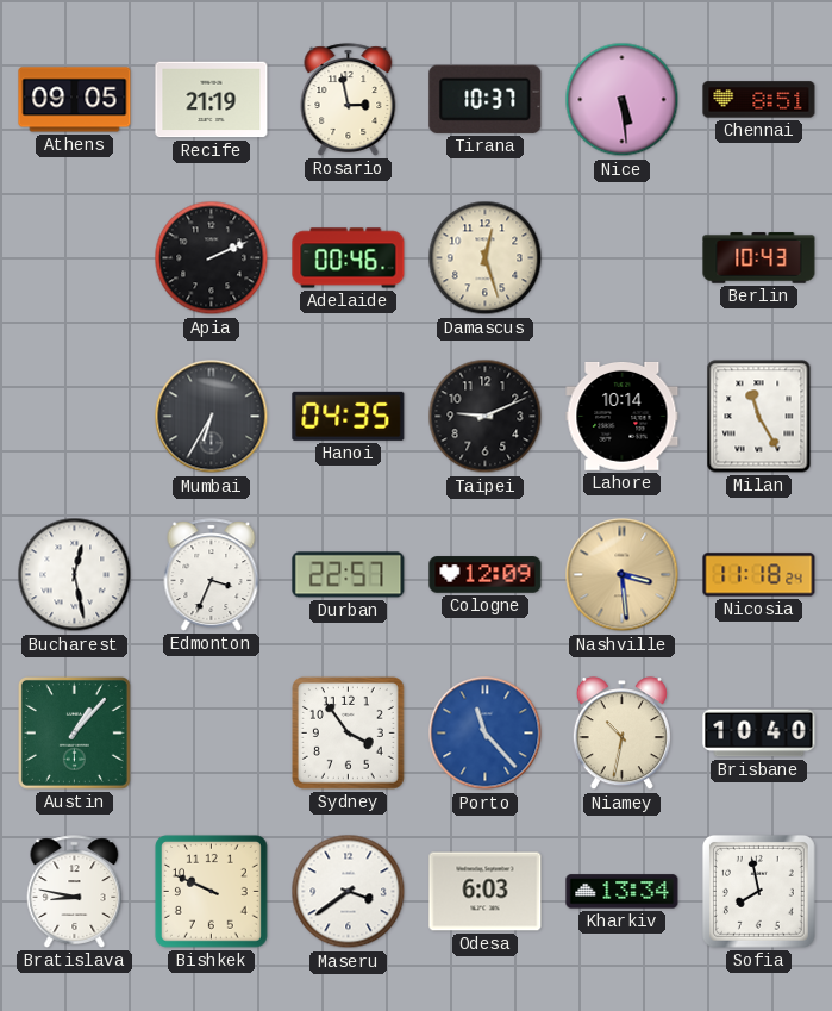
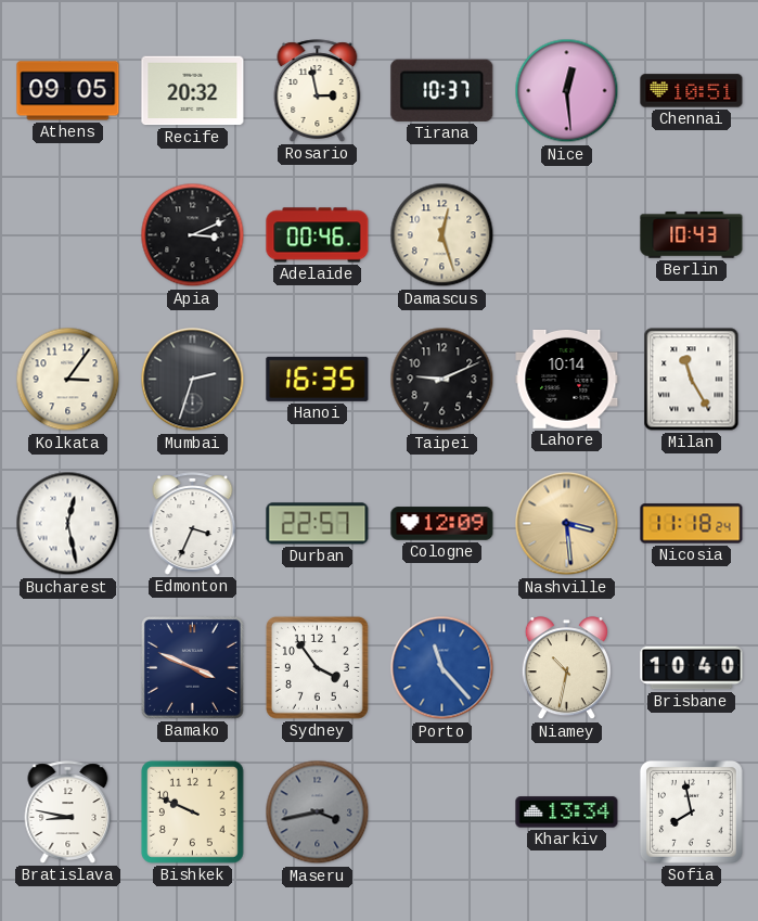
Recife: 21:19 -> 20:32
Nice: 5:29 -> 12:29
Chennai: 8:51 -> 10:51
Apia: 2:11 -> 3:11
Kolkata: none -> 3:06
Mumbai: 6:35 -> 2:33
Hanoi: 04:35 -> 16:35
Austin: 1:07 -> none
Bamako: none -> 3:49
Maseru: 3:39 -> 3:43
Maseru dial: white -> grey
Odesa: 6:03 -> none
